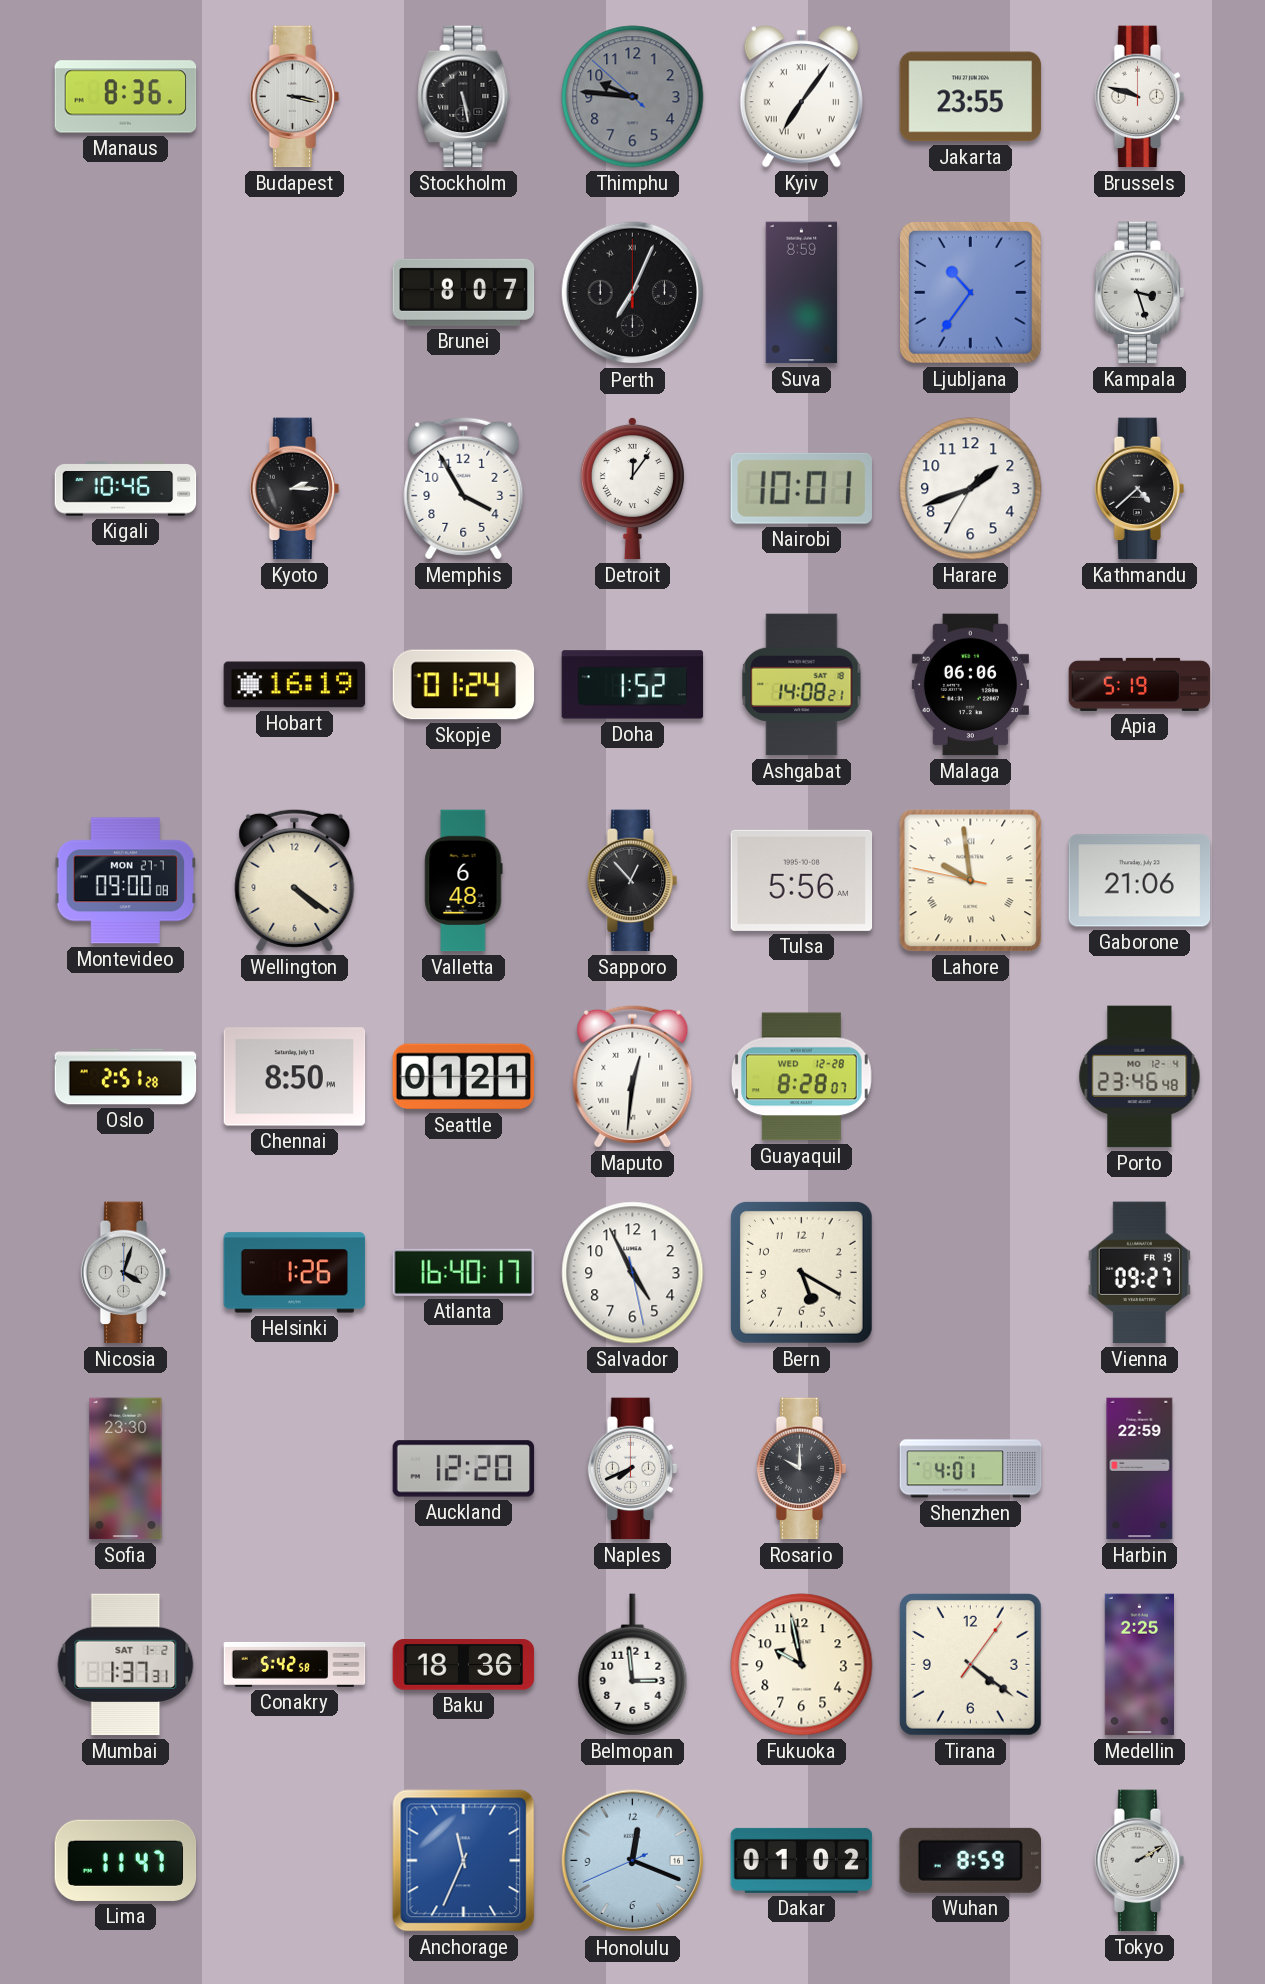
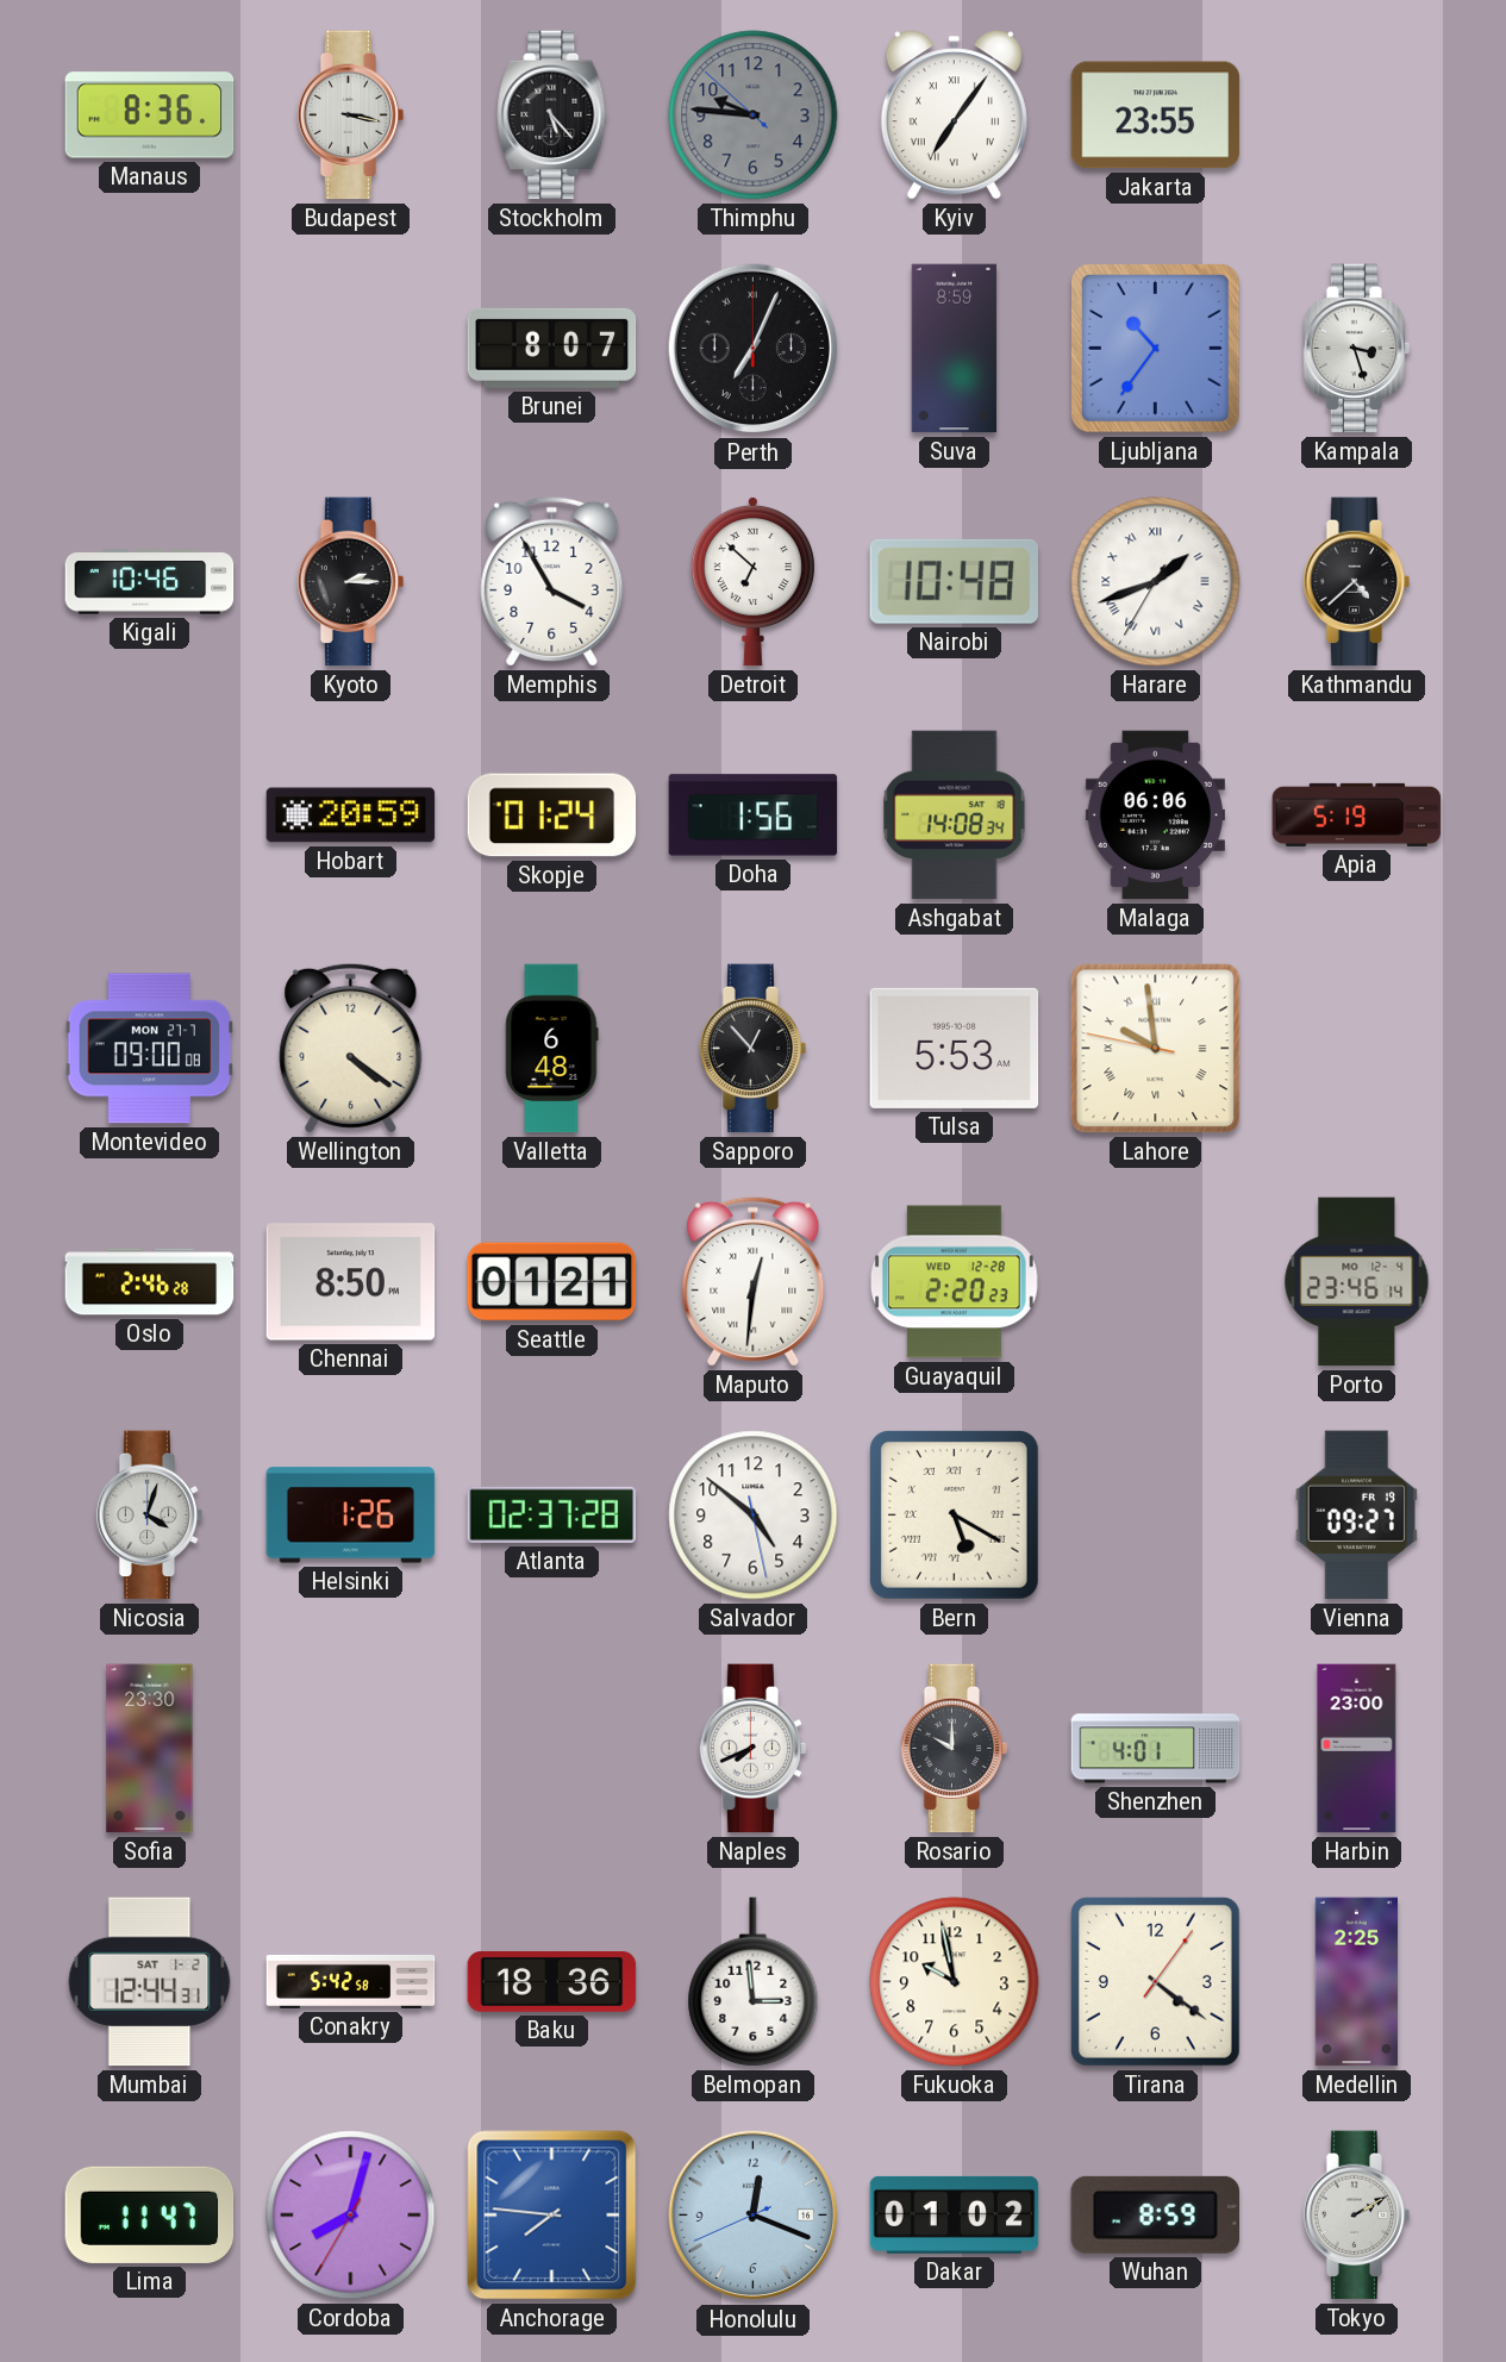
Stockholm: 5:28 -> 5:23
Brussels: 9:48 -> none
Detroit: 12:06 -> 6:52
Nairobi: 10:01 -> 10:48
Harare numerals: Arabic -> Roman
Hobart: 16:19 -> 20:59
Doha: 1:52 -> 1:56
Ashgabat: 14:08:21 -> 14:08:34
Tulsa: 5:56 -> 5:53
Gaborone: 21:06 -> none
Oslo: 2:51 -> 2:46
Guayaquil: 8:28 -> 2:20
Porto: 23:46:48 -> 23:46:14
Atlanta: 16:40 -> 02:37
Salvador: 4:55 -> 4:51
Bern numerals: Arabic -> Roman
Auckland: 12:20 -> none
Harbin: 22:59 -> 23:00
Mumbai: 1:37 -> 12:44
Cordoba: none -> 8:02
Anchorage: 11:34 -> 7:46
